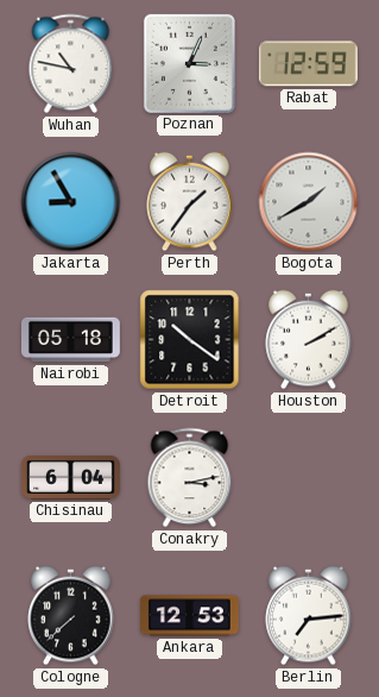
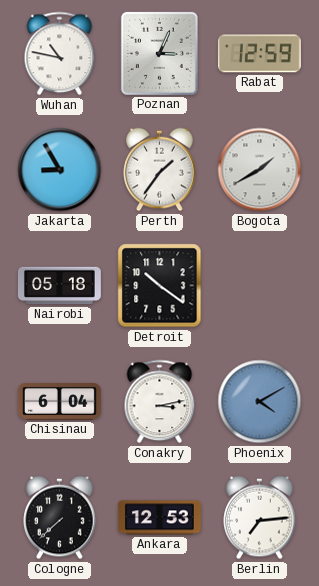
Houston: 2:10 -> none
Phoenix: none -> 4:10
